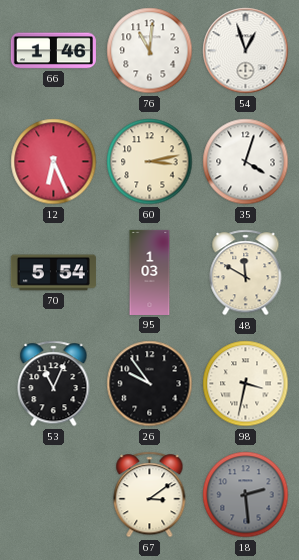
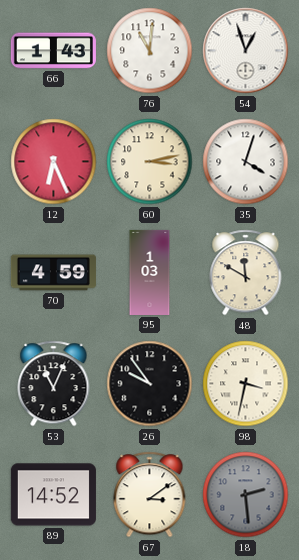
66: 1:46 -> 1:43
70: 5:54 -> 4:59
89: none -> 14:52
